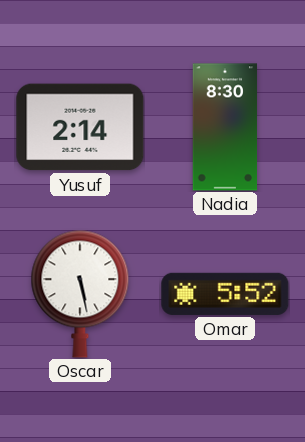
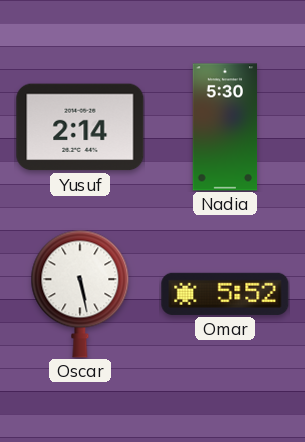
Nadia: 8:30 -> 5:30
